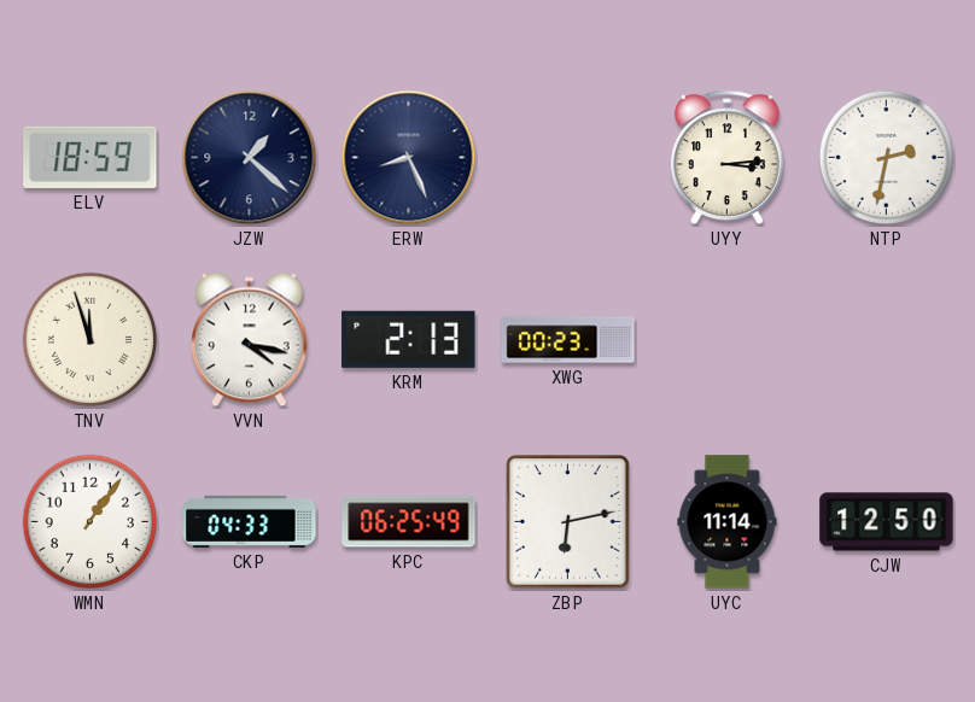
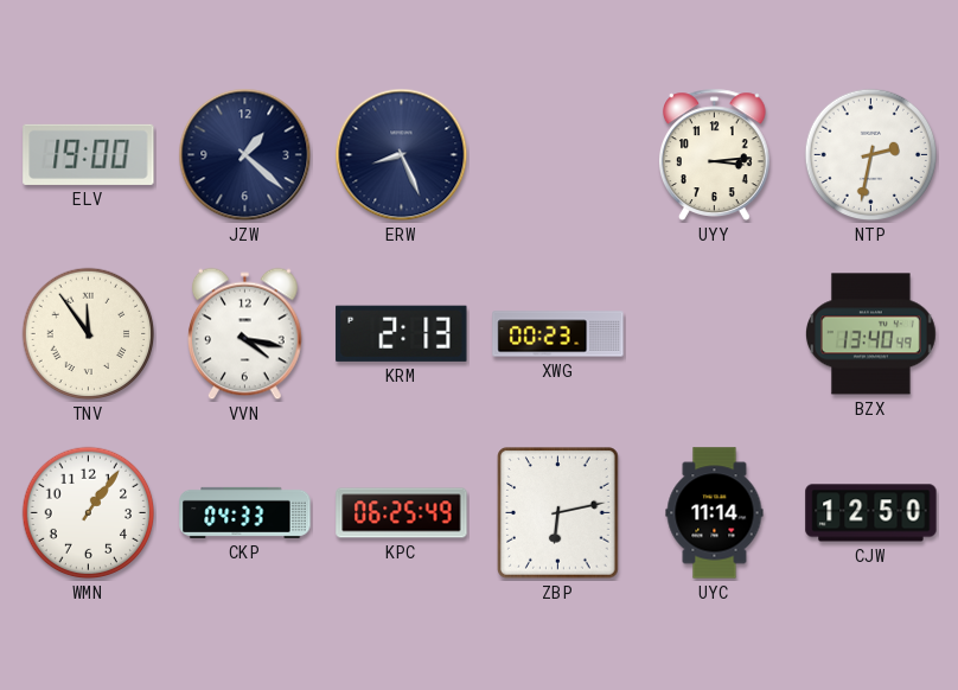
ELV: 18:59 -> 19:00
TNV: 11:57 -> 11:54
BZX: none -> 13:40
